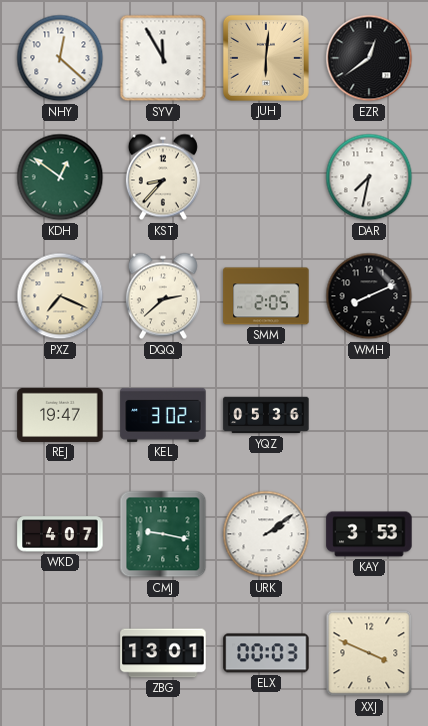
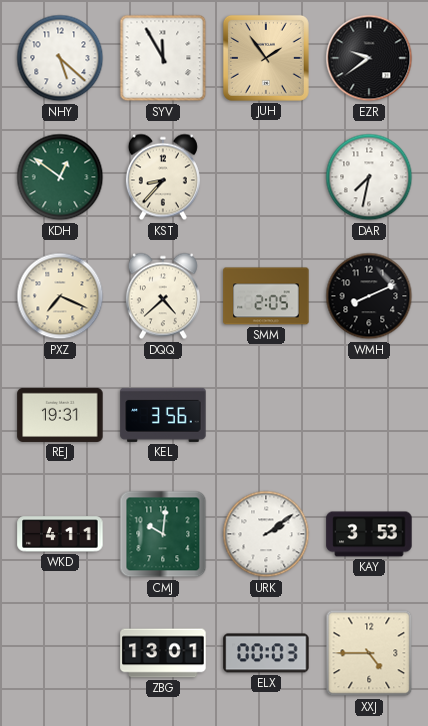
NHY: 12:22 -> 5:22
JUH: 6:01 -> 1:54
EZR: 12:39 -> 9:39
DQQ: 2:38 -> 4:38
REJ: 19:47 -> 19:31
KEL: 3:02 -> 3:56
YQZ: 05:36 -> none
WKD: 4:07 -> 4:11
CMJ: 9:17 -> 10:01
XXJ: 3:49 -> 4:45
